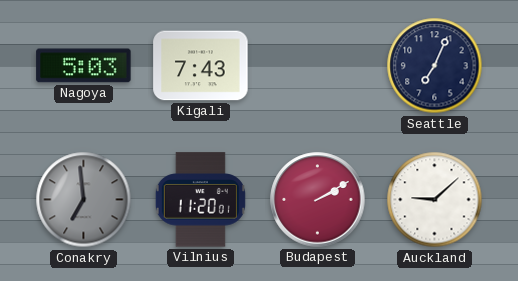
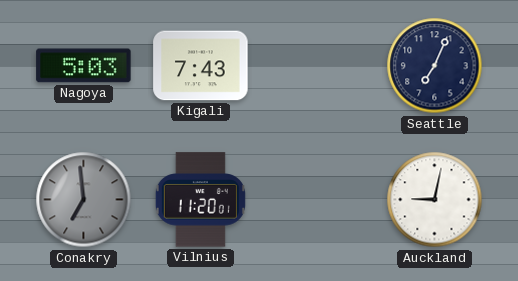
Budapest: 2:10 -> none
Auckland: 9:08 -> 9:02
